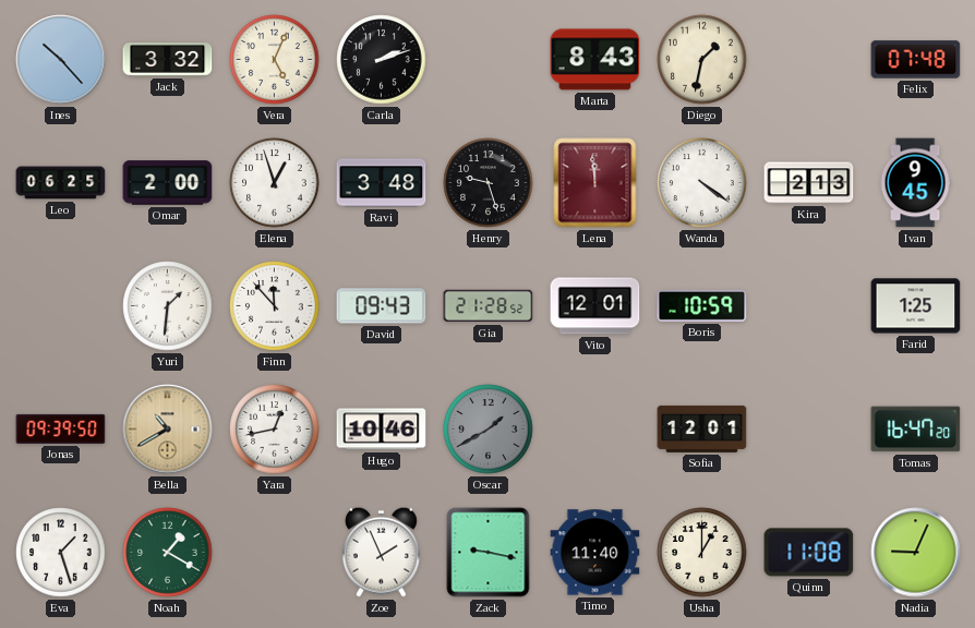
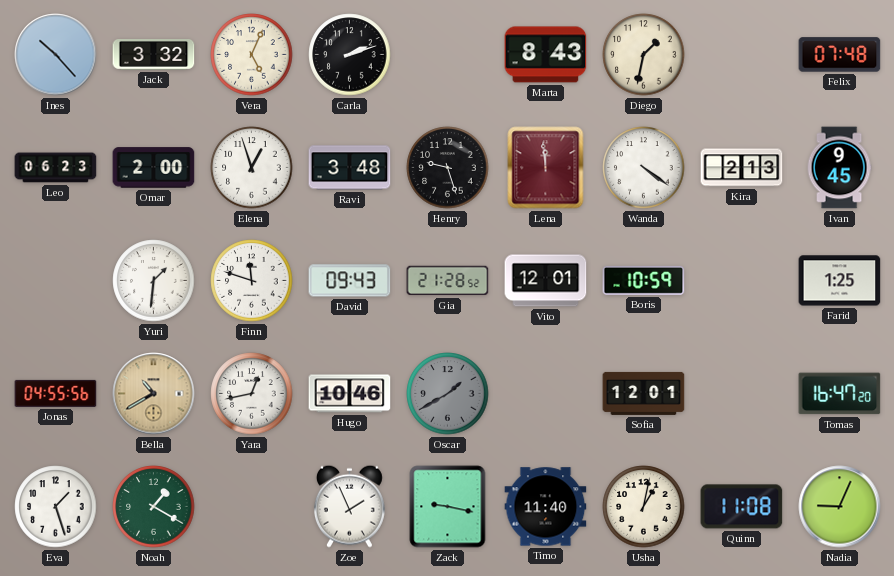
Leo: 06:25 -> 06:23
Finn: 11:53 -> 11:48
Jonas: 09:39 -> 04:55
Usha: 1:00 -> 1:02
